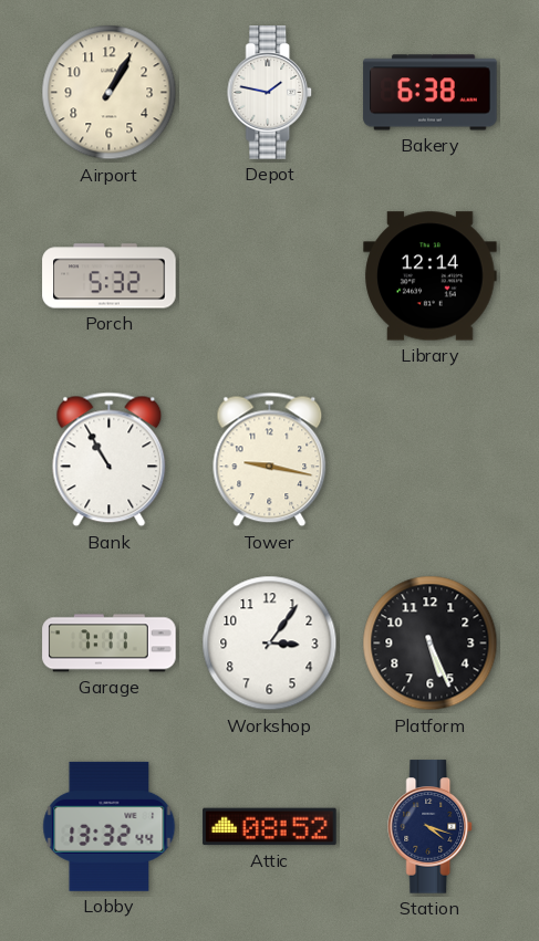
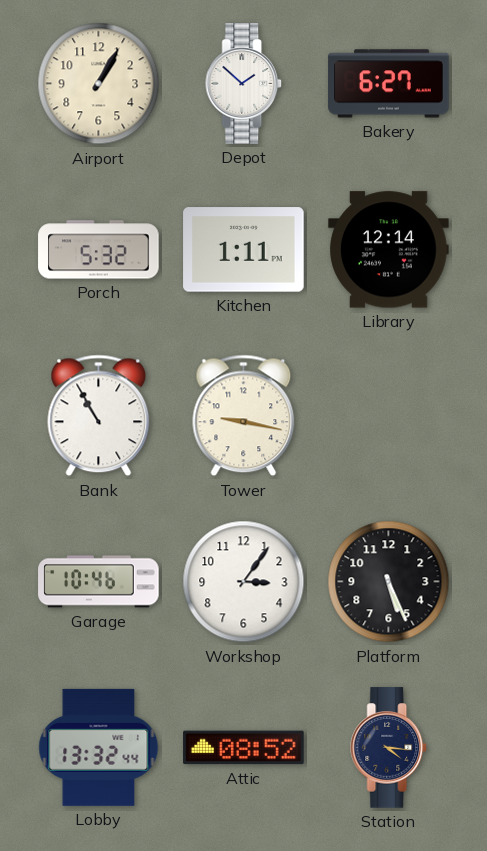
Depot: 1:47 -> 1:52
Bakery: 6:38 -> 6:27
Kitchen: none -> 1:11
Garage: 7:11 -> 10:46
Station: 4:18 -> 4:16
